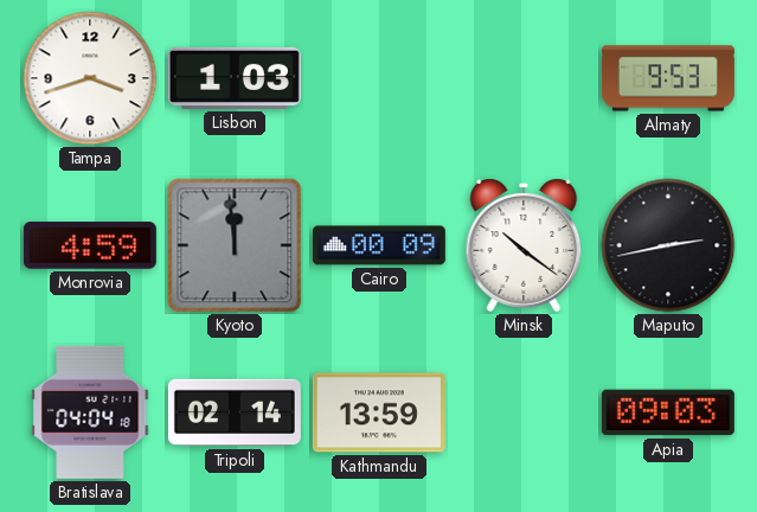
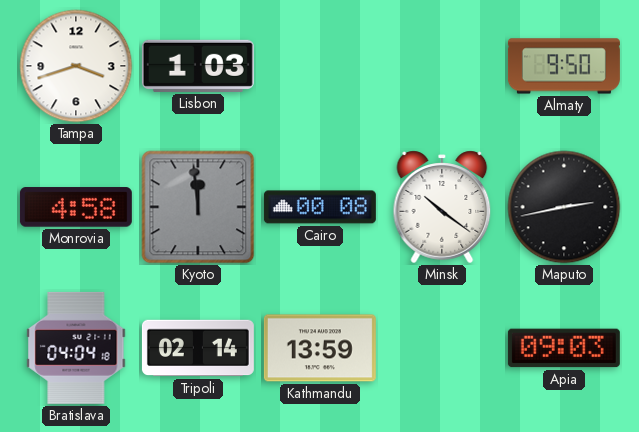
Almaty: 9:53 -> 9:50
Monrovia: 4:59 -> 4:58
Cairo: 00:09 -> 00:08
